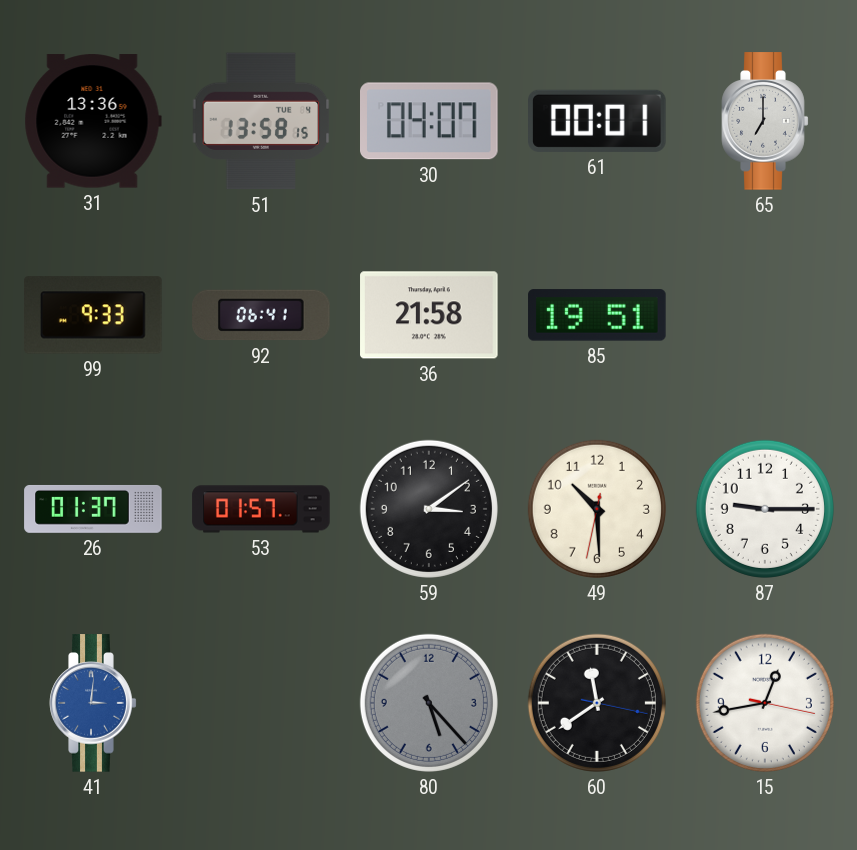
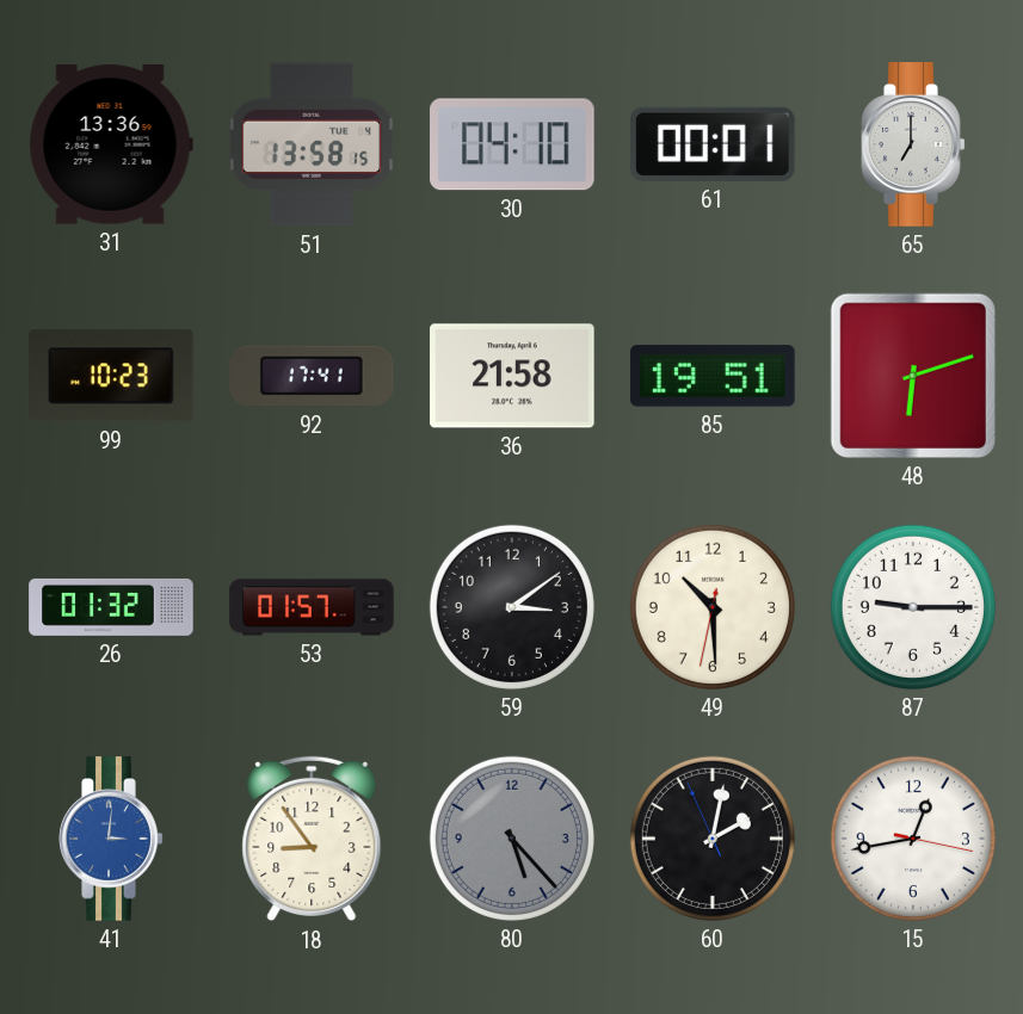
30: 04:07 -> 04:10
99: 9:33 -> 10:23
92: 06:41 -> 17:41
48: none -> 6:12
26: 01:37 -> 01:32
18: none -> 8:54
60: 11:39 -> 2:01
